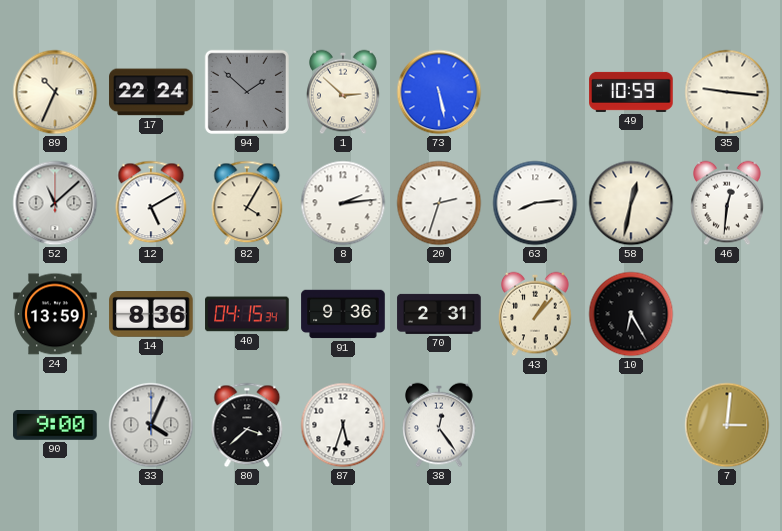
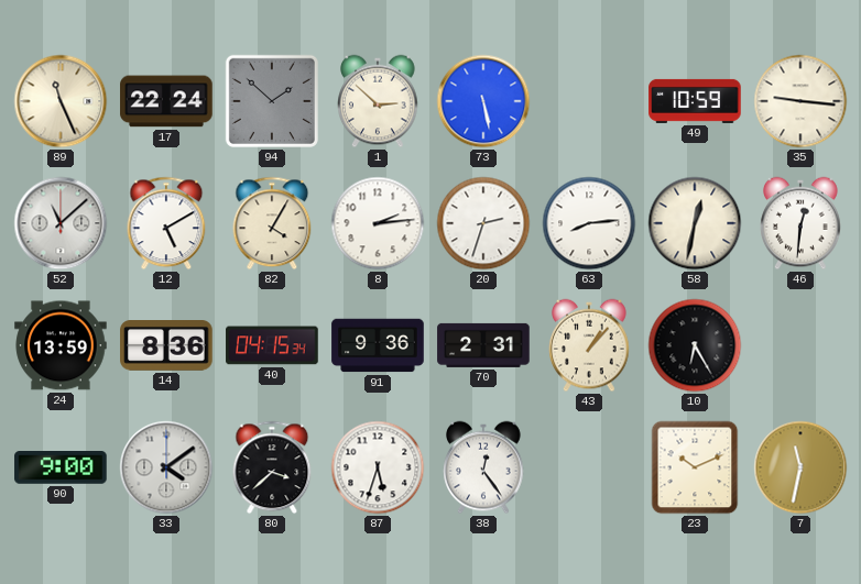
89: 10:34 -> 11:26
33: 4:04 -> 4:09
23: none -> 10:11
7: 3:01 -> 11:32
